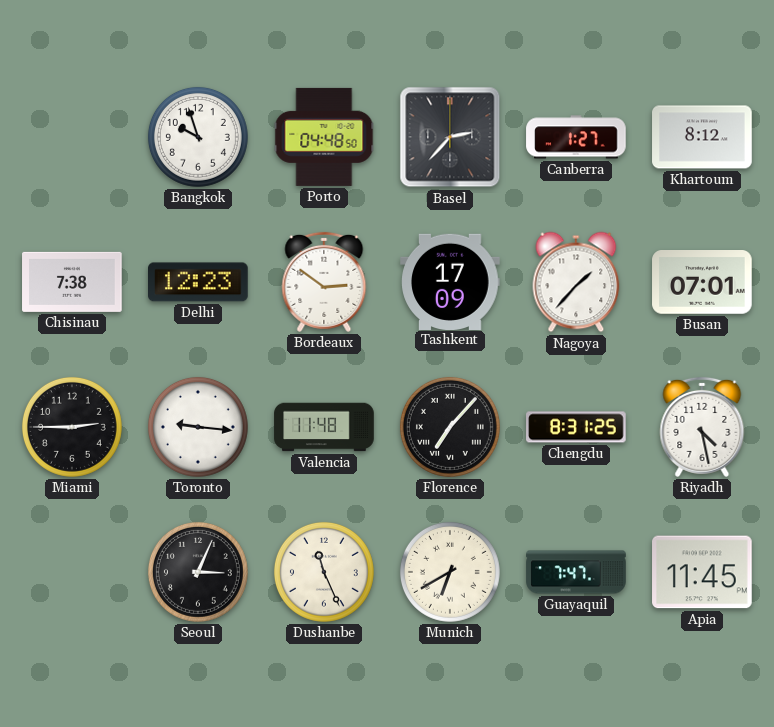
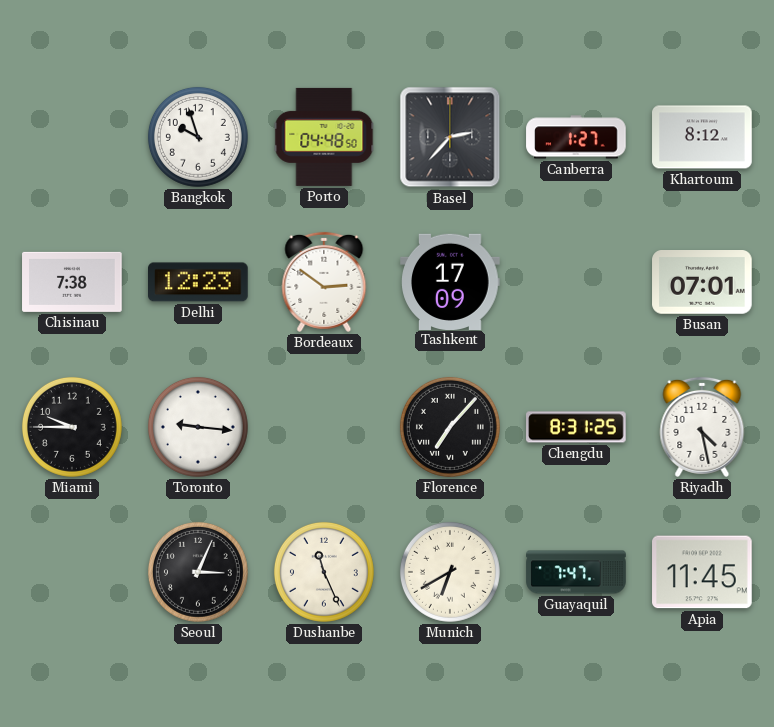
Nagoya: 1:37 -> none
Miami: 2:45 -> 9:45
Valencia: 11:48 -> none
